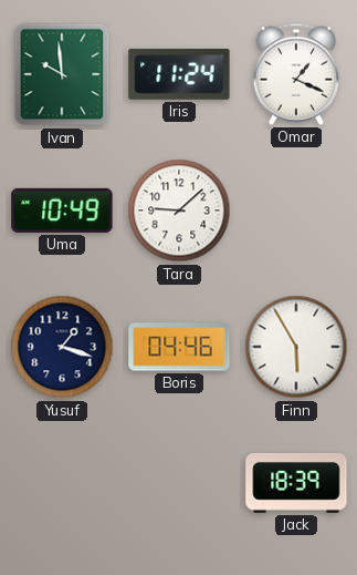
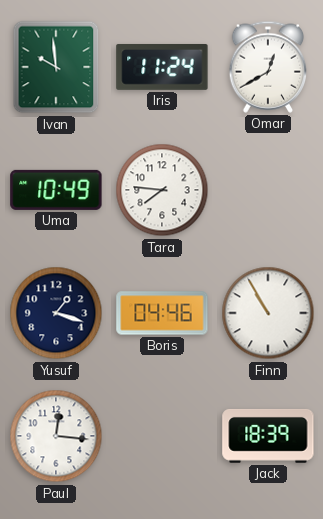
Omar: 1:19 -> 12:40
Tara: 9:08 -> 7:46
Finn: 5:55 -> 10:55
Paul: none -> 12:16
